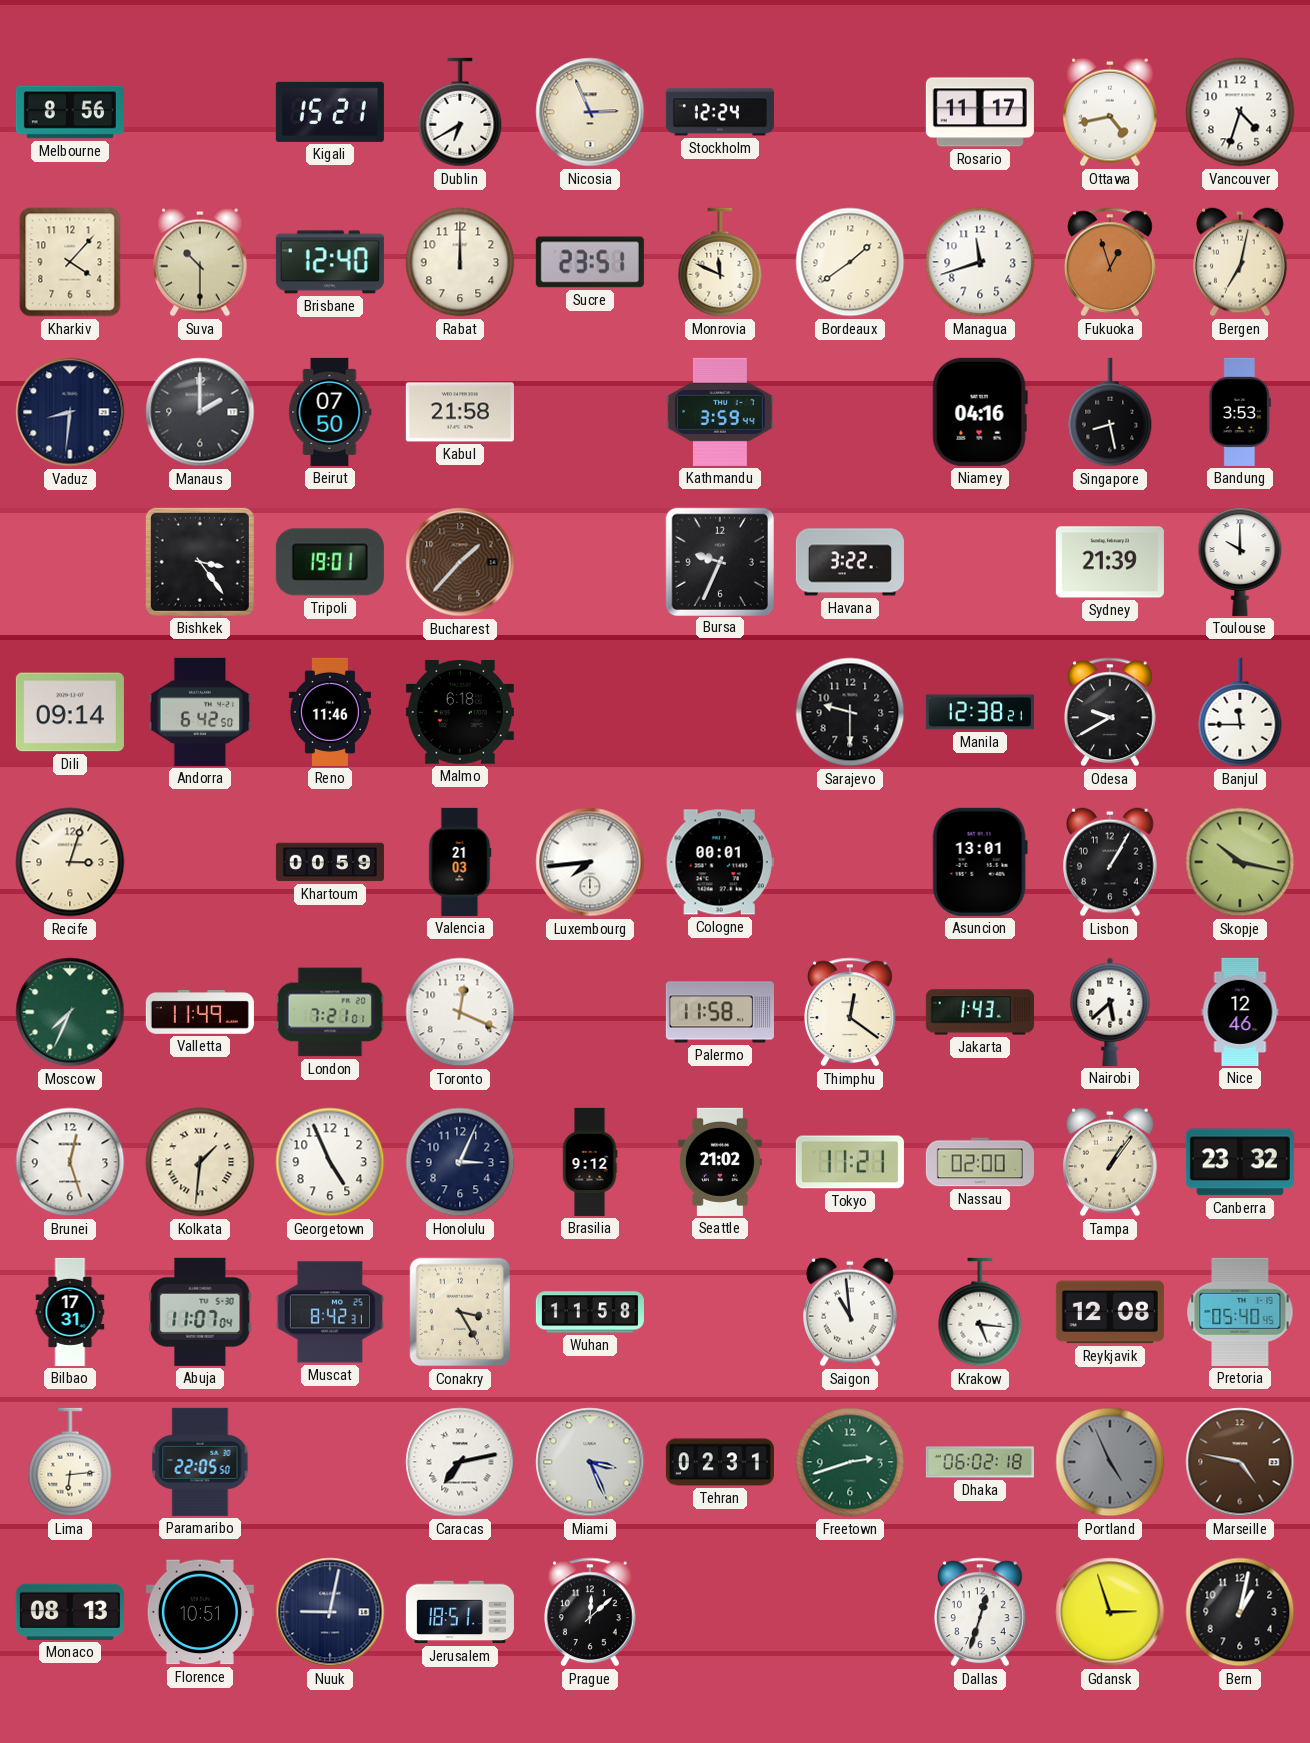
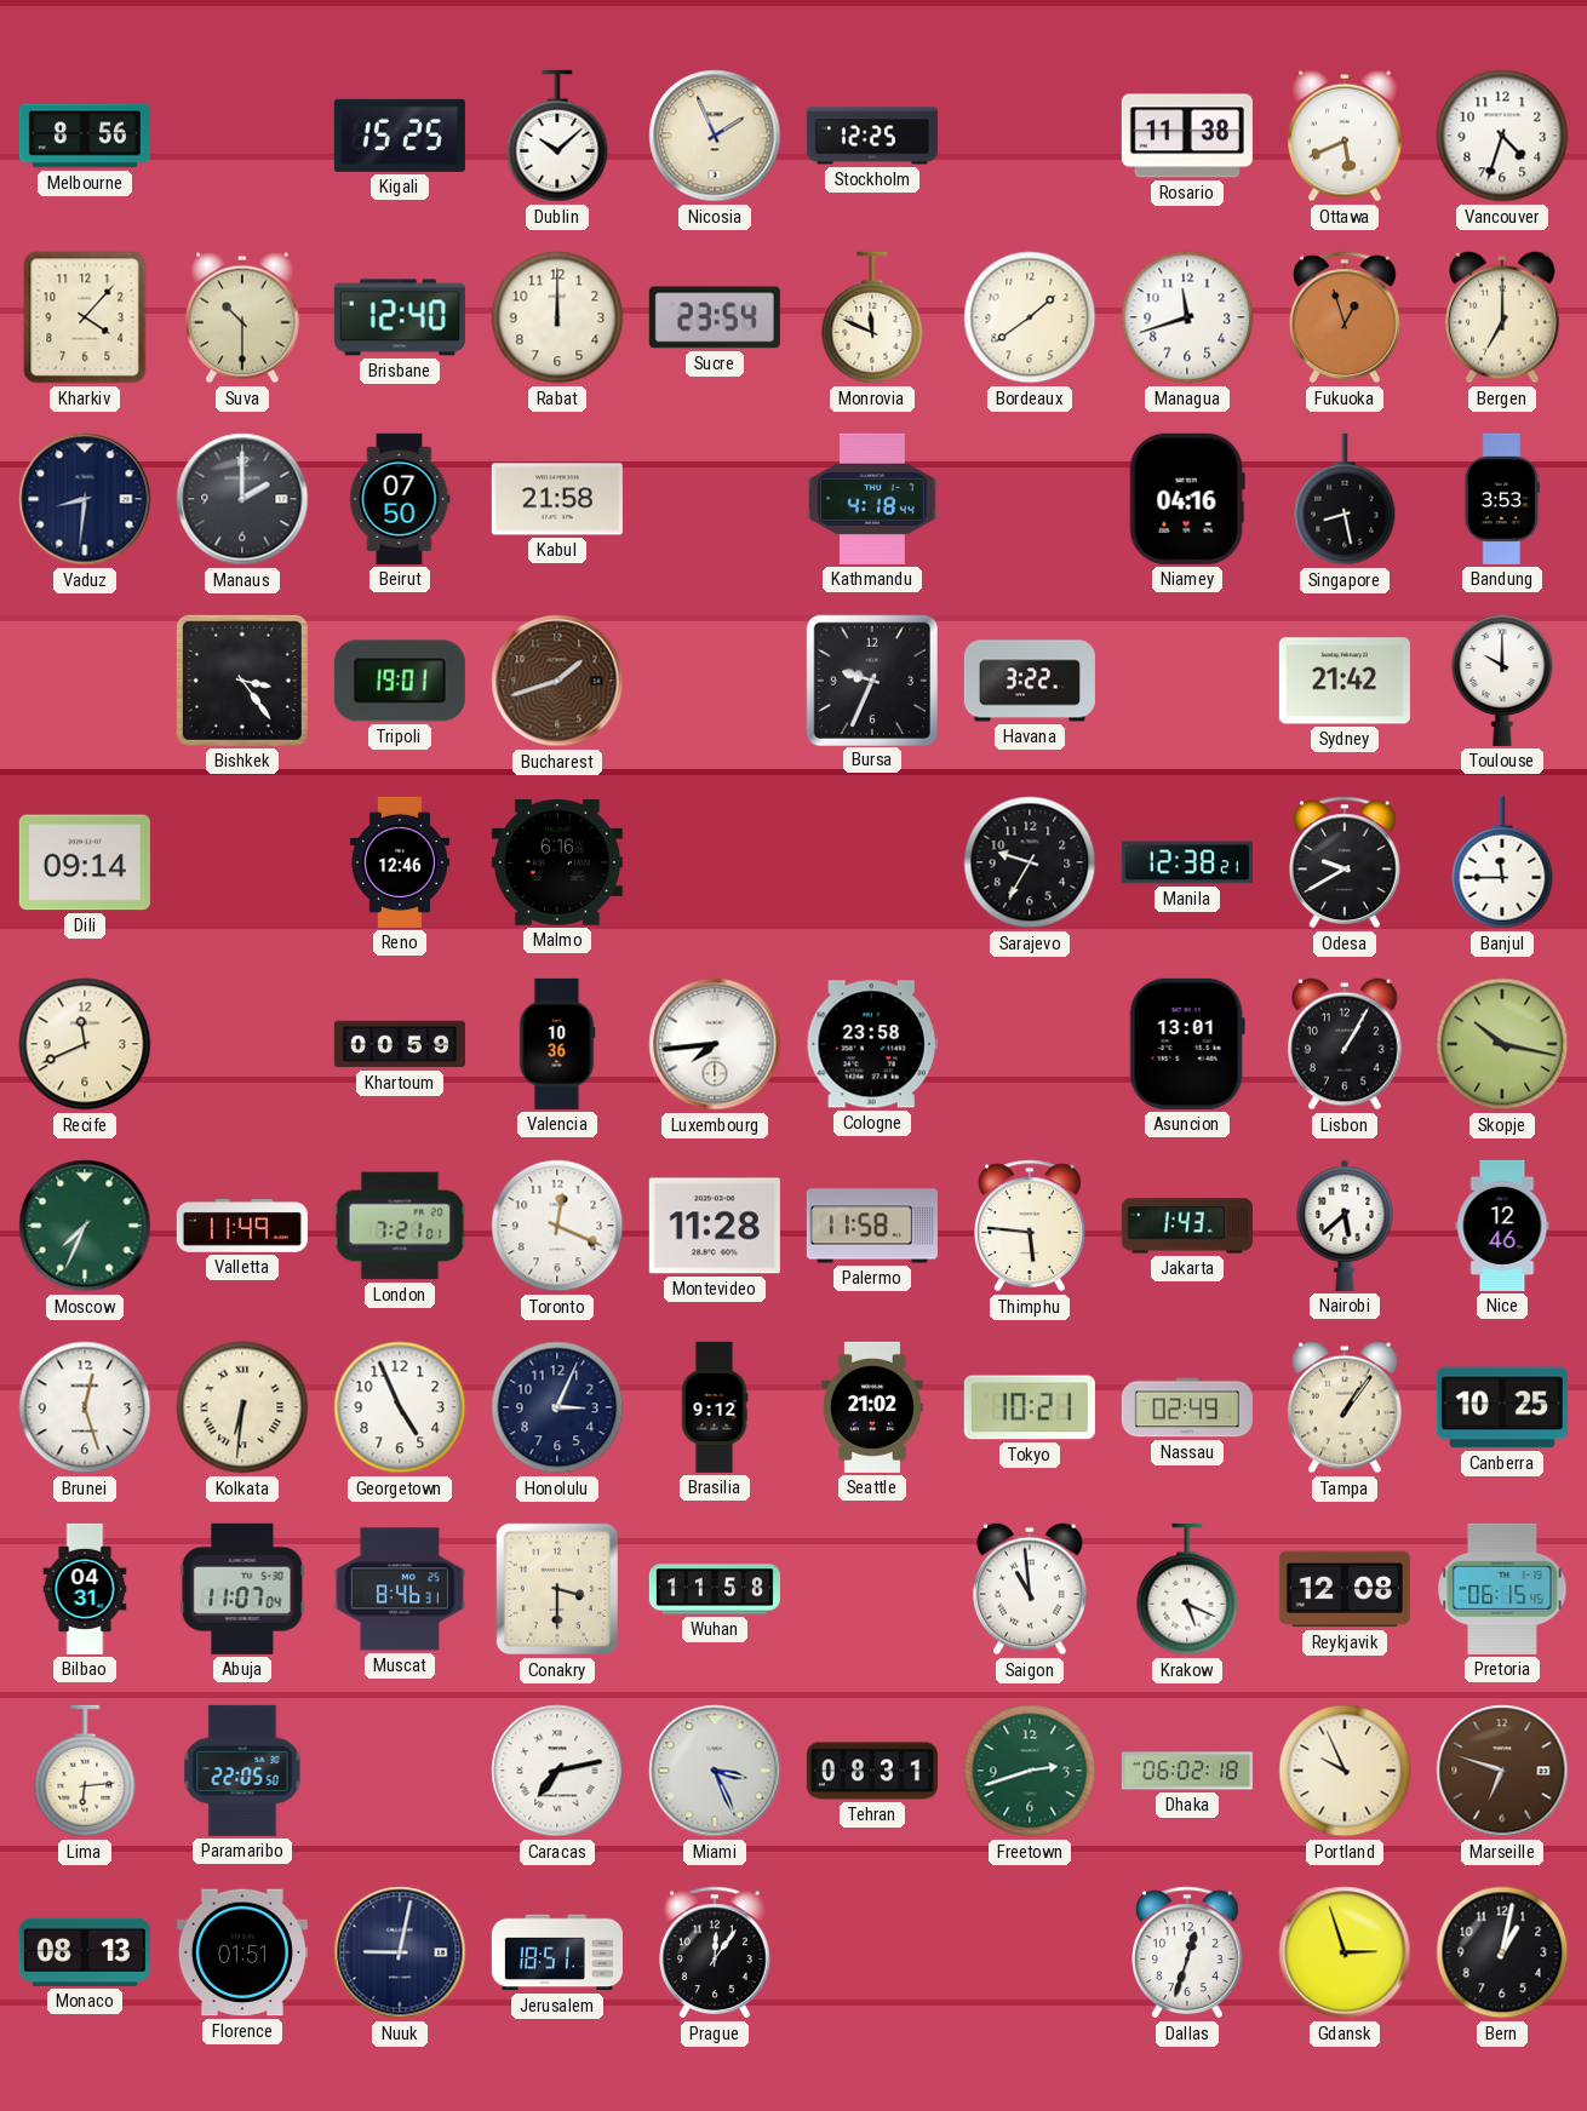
Kigali: 15:21 -> 15:25
Dublin: 6:40 -> 10:08
Nicosia: 2:56 -> 1:56
Stockholm: 12:24 -> 12:25
Rosario: 11:17 -> 11:38
Ottawa: 4:43 -> 5:41
Sucre: 23:51 -> 23:54
Bergen: 7:02 -> 7:00
Kathmandu: 3:59 -> 4:18
Bucharest: 1:37 -> 1:42
Sydney: 21:39 -> 21:42
Andorra: 6:42 -> none
Reno: 11:46 -> 12:46
Malmo: 6:18 -> 6:16
Sarajevo: 9:30 -> 9:35
Recife: 3:03 -> 11:41
Valencia: 21:03 -> 10:36
Cologne: 00:01 -> 23:58
Montevideo: none -> 11:28
Thimphu: 12:21 -> 5:46
Kolkata: 1:31 -> 6:31
Tokyo: 11:21 -> 10:21
Nassau: 02:00 -> 02:49
Canberra: 23:32 -> 10:25
Bilbao: 17:31 -> 04:31
Muscat: 8:42 -> 8:46
Conakry: 3:25 -> 3:30
Krakow: 5:16 -> 5:19
Pretoria: 05:40 -> 06:15
Tehran: 02:31 -> 08:31
Portland: 4:56 -> 9:56
Portland dial: grey -> cream
Marseille: 4:47 -> 6:48
Florence: 10:51 -> 01:51
Prague: 12:08 -> 12:06
